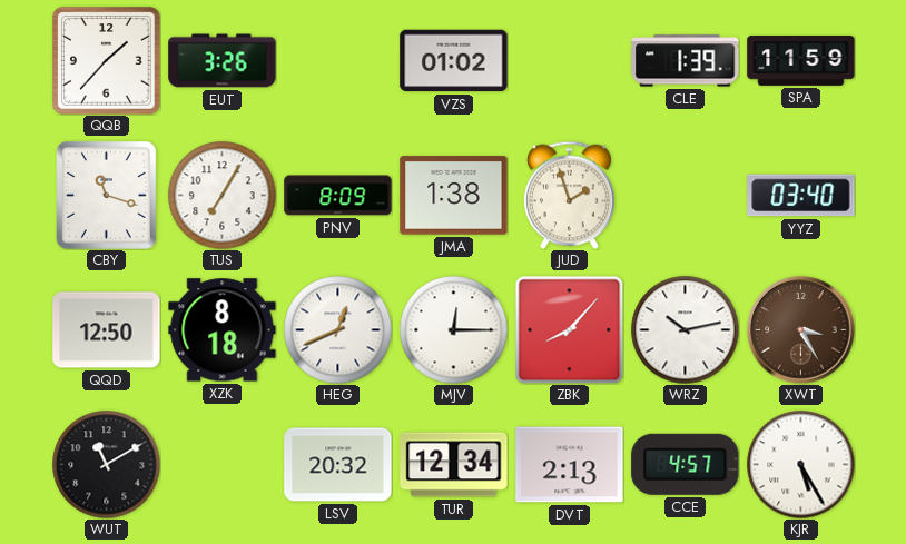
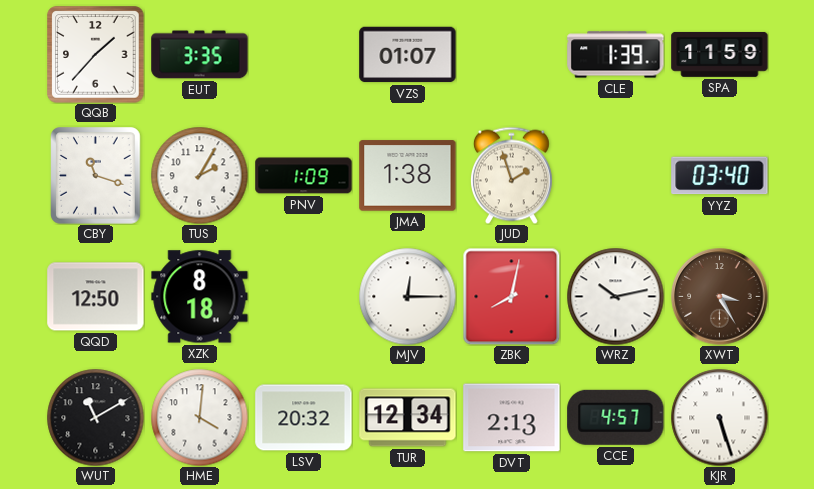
EUT: 3:26 -> 3:35
VZS: 01:02 -> 01:07
TUS: 7:05 -> 2:05
PNV: 8:09 -> 1:09
HEG: 12:41 -> none
ZBK: 8:07 -> 8:02
HME: none -> 4:01
KJR: 5:25 -> 5:27
